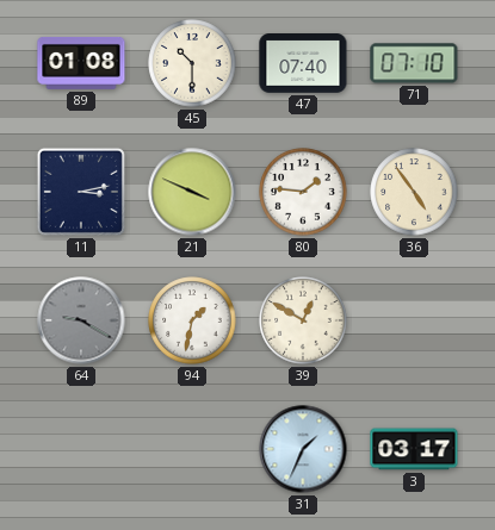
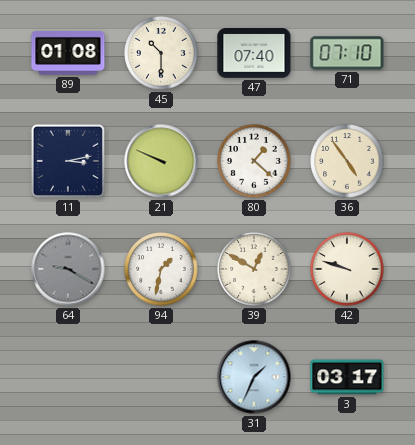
21: 3:49 -> 9:49
80: 1:46 -> 1:22
42: none -> 9:48
